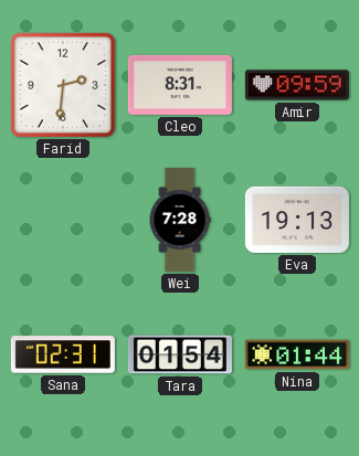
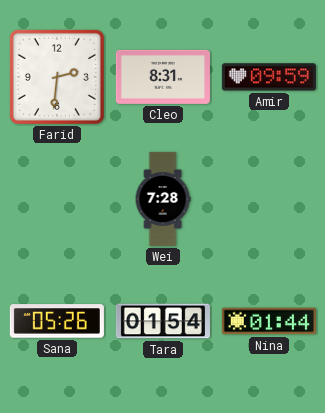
Eva: 19:13 -> none
Sana: 02:31 -> 05:26
